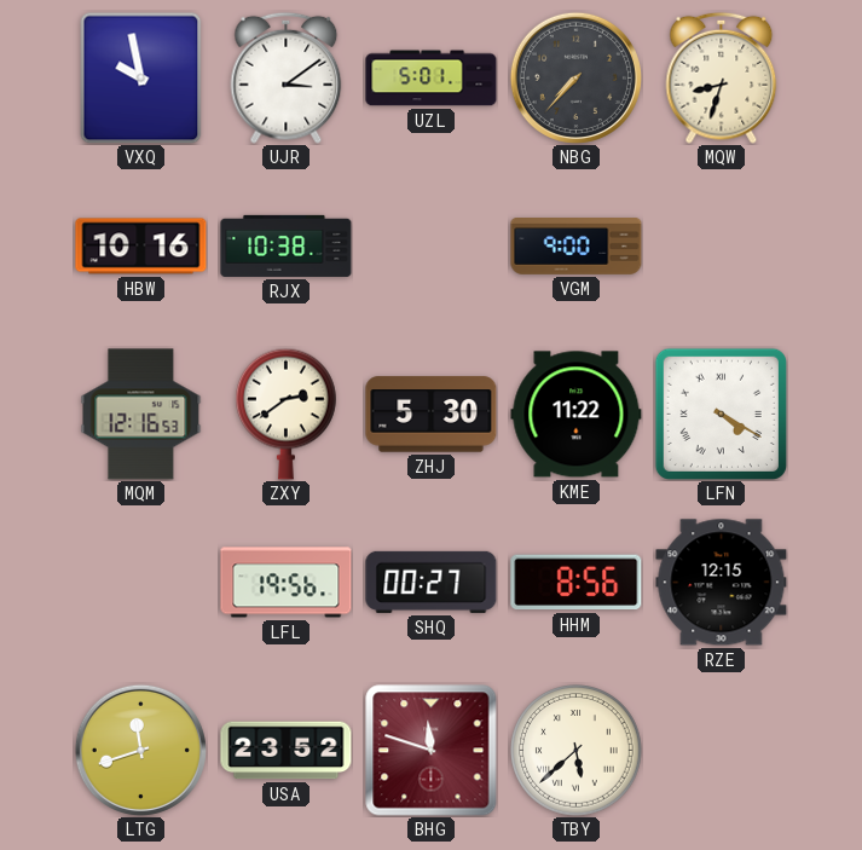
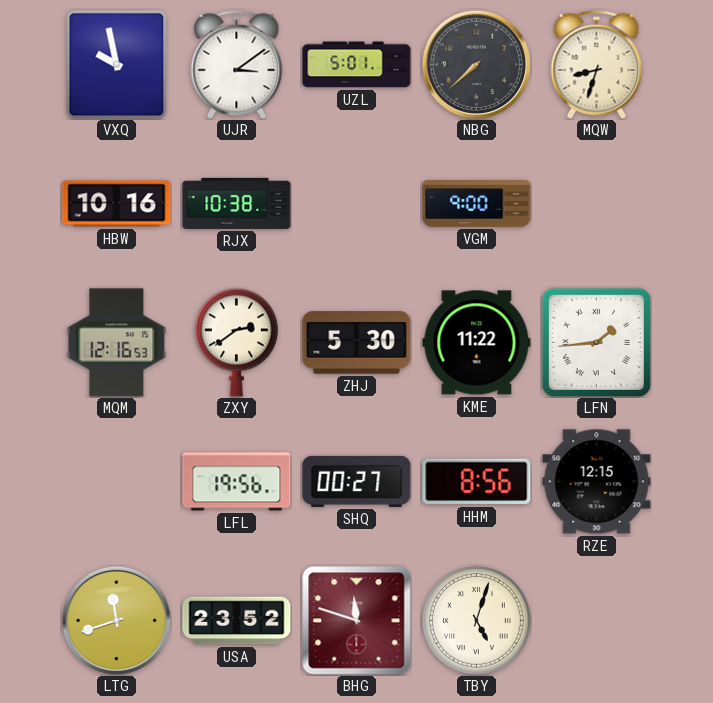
NBG: 7:37 -> 7:38
LFN: 4:20 -> 1:44
TBY: 5:38 -> 5:03
